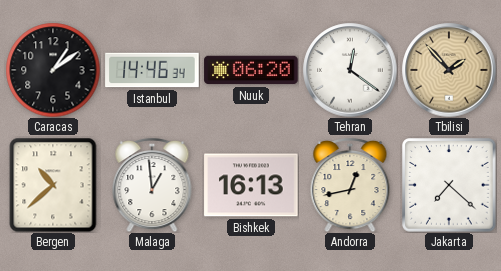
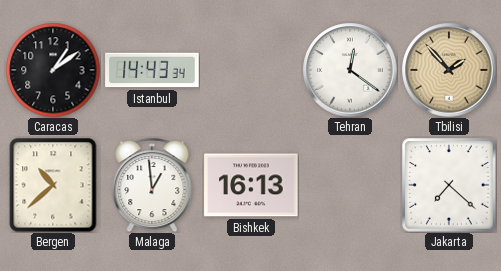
Istanbul: 14:46 -> 14:43
Nuuk: 06:20 -> none
Andorra: 12:43 -> none
